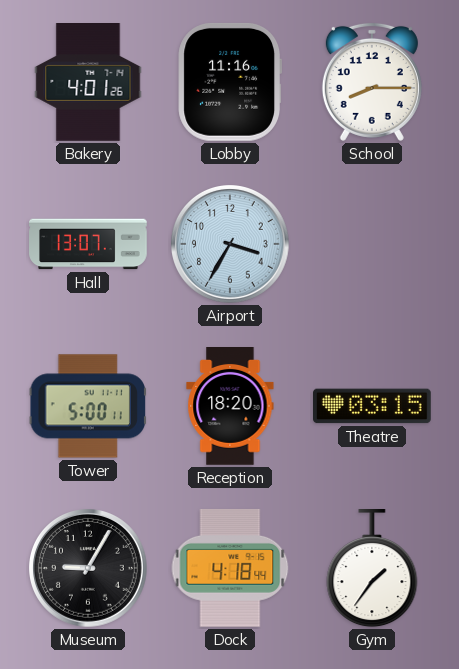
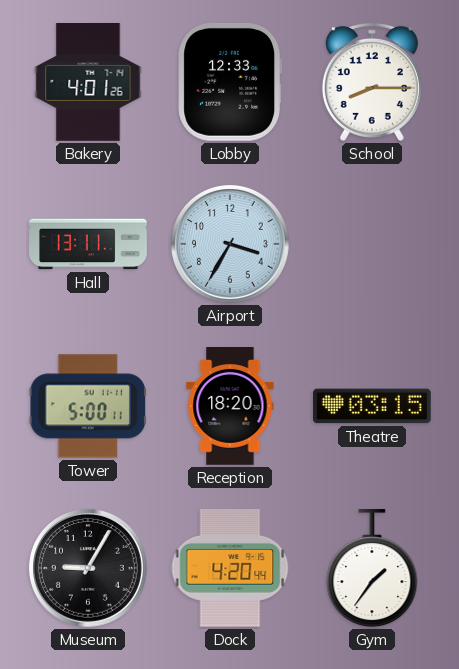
Lobby: 11:16 -> 12:33
Hall: 13:07 -> 13:11
Dock: 4:18 -> 4:20
